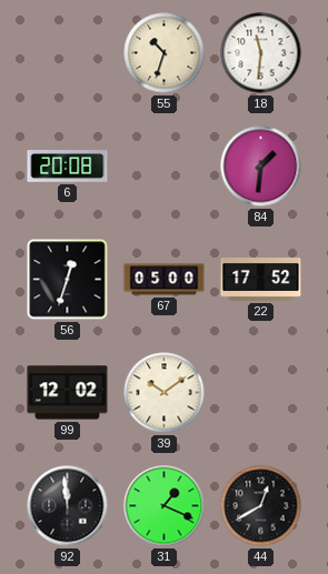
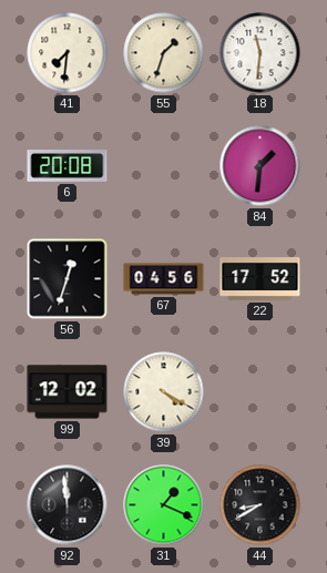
41: none -> 7:31
55: 10:33 -> 1:33
67: 05:00 -> 04:56
39: 10:09 -> 4:20
44: 12:40 -> 8:40
